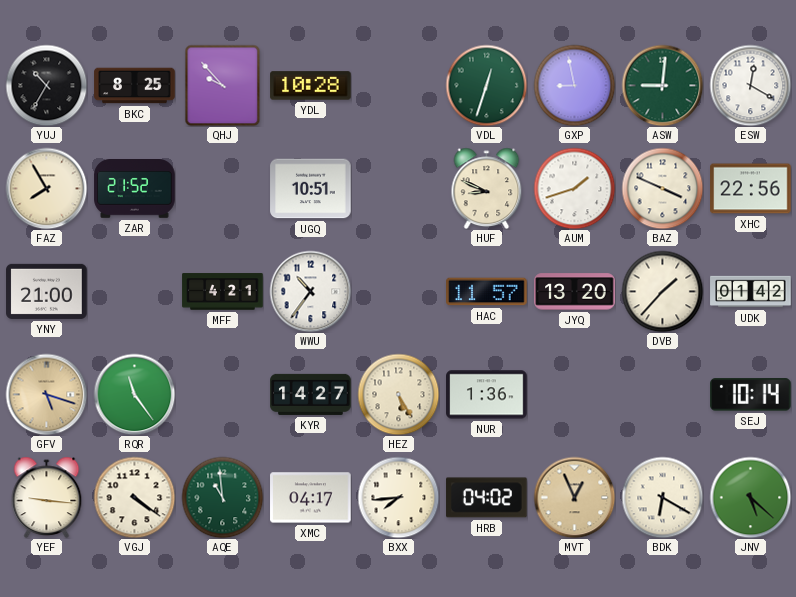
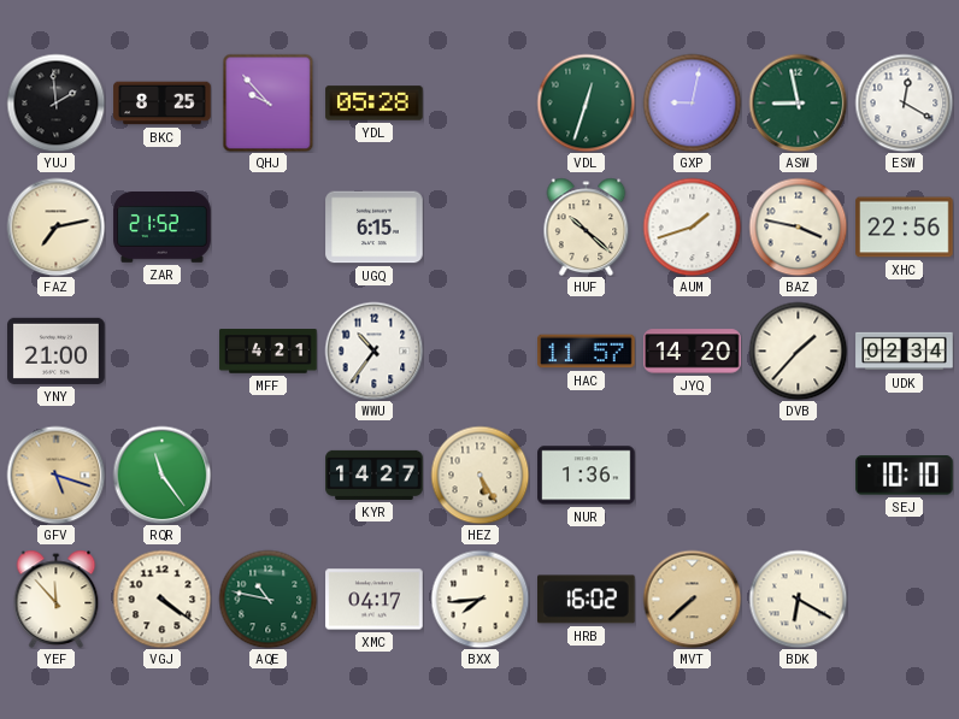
YUJ: 10:35 -> 1:59
YDL: 10:28 -> 05:28
GXP: 8:58 -> 9:02
ASW: 9:01 -> 8:58
FAZ: 7:55 -> 7:13
UGQ: 10:51 -> 6:15
HUF: 8:49 -> 10:22
BAZ: 3:49 -> 3:47
JYQ: 13:20 -> 14:20
UDK: 01:42 -> 02:34
SEJ: 10:14 -> 10:10
YEF: 9:16 -> 11:53
AQE: 10:59 -> 10:47
HRB: 04:02 -> 16:02
MVT: 12:56 -> 7:38
JNV: 5:22 -> none
